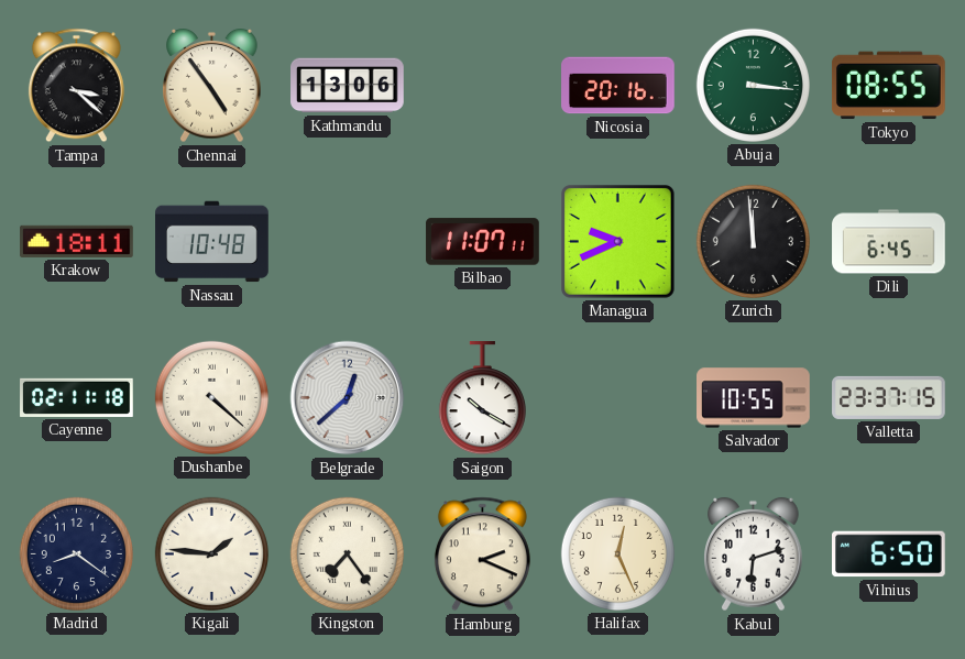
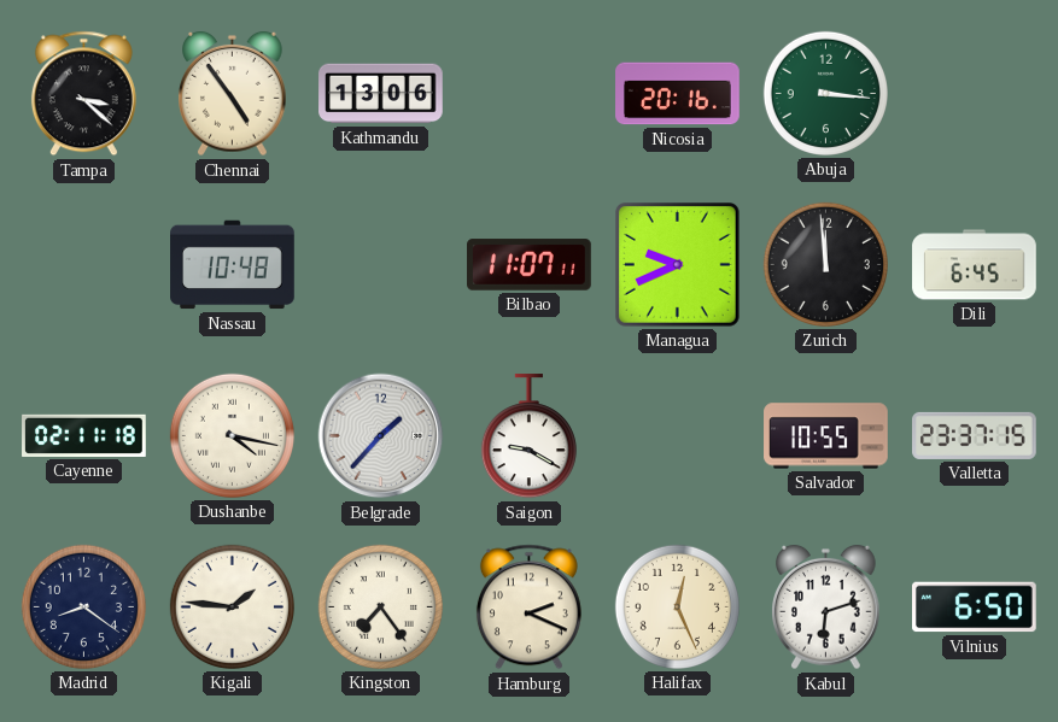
Tokyo: 08:55 -> none
Krakow: 18:11 -> none
Dushanbe: 4:22 -> 4:17
Belgrade: 12:38 -> 1:37
Saigon: 10:20 -> 9:20
